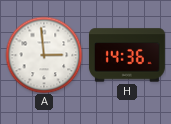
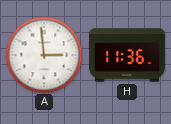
H: 14:36 -> 11:36
